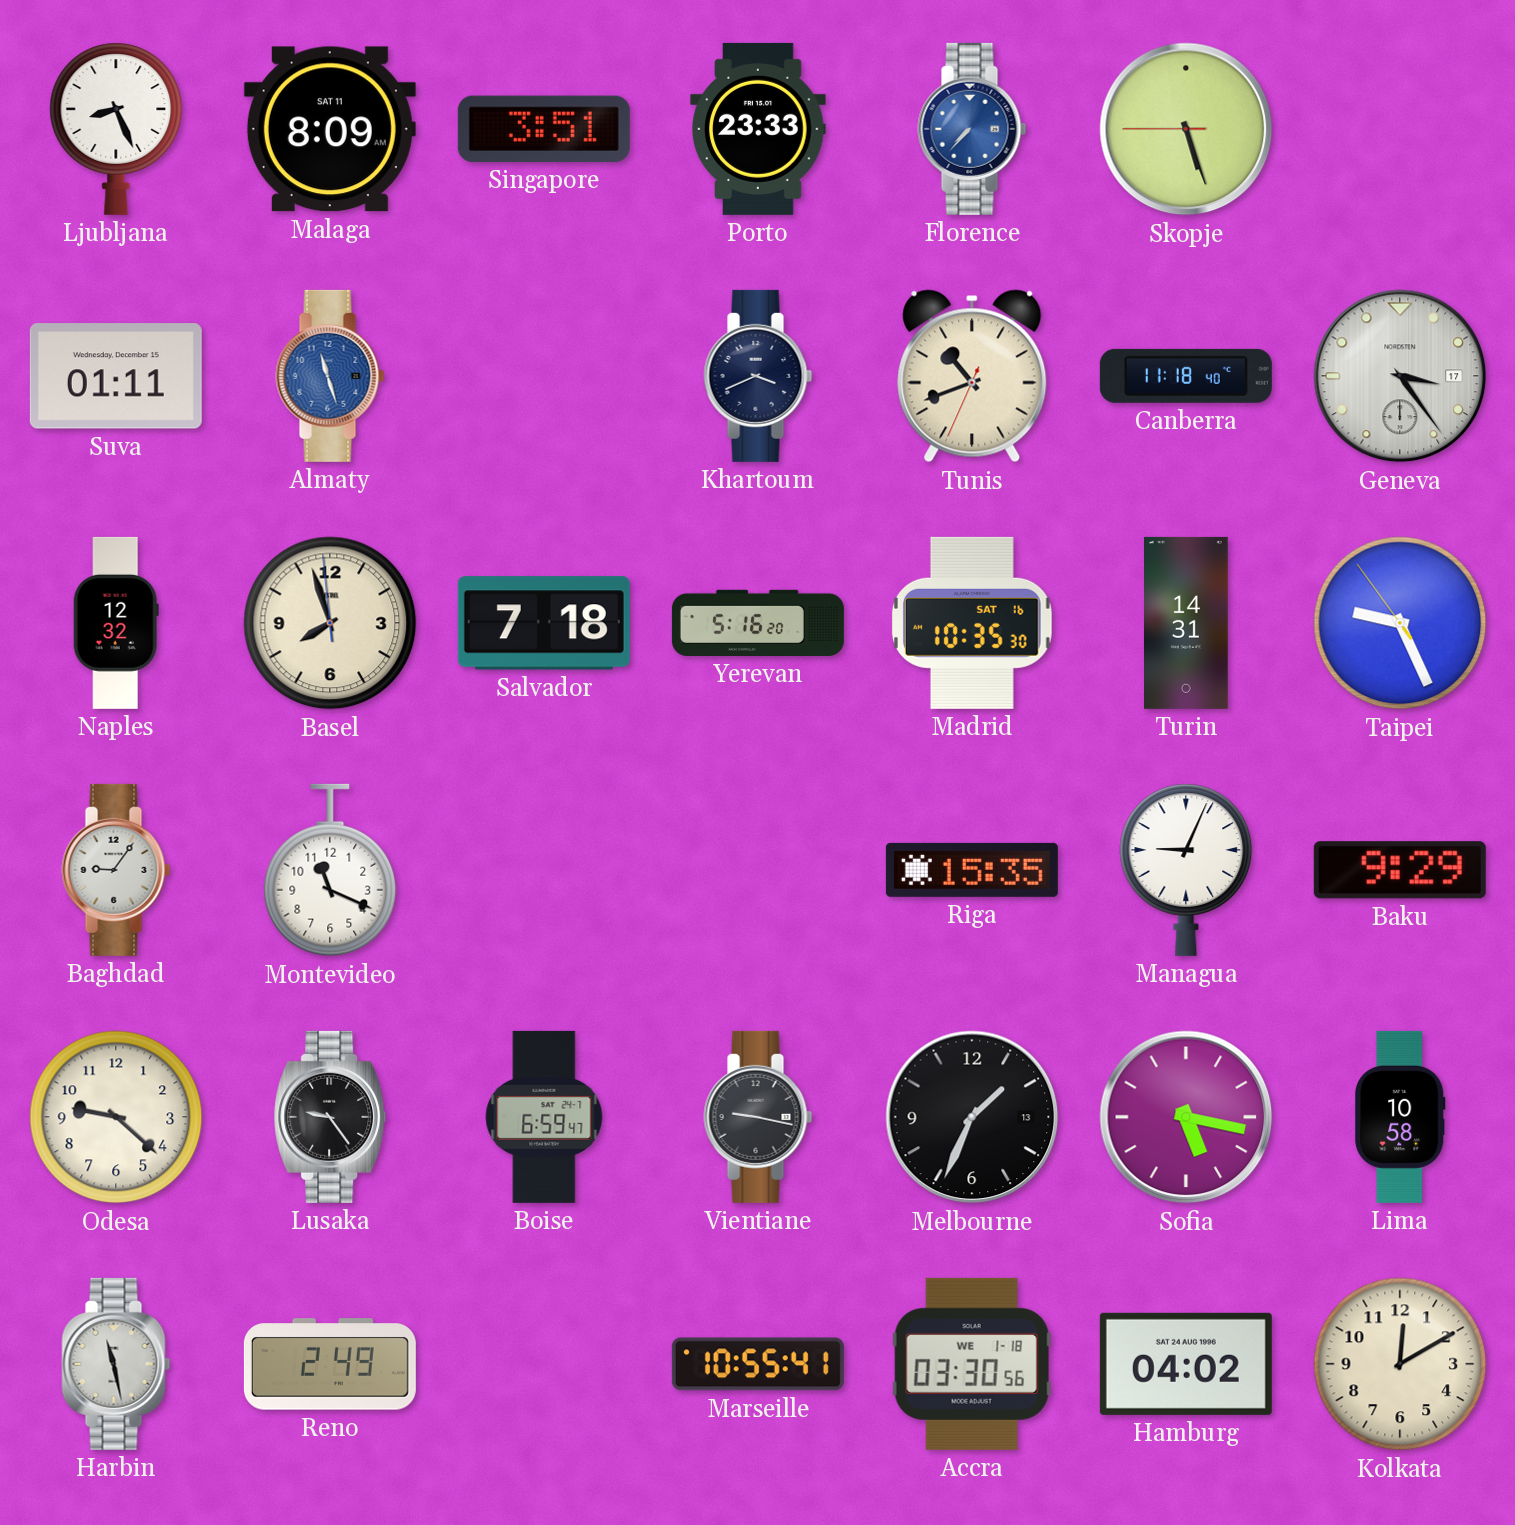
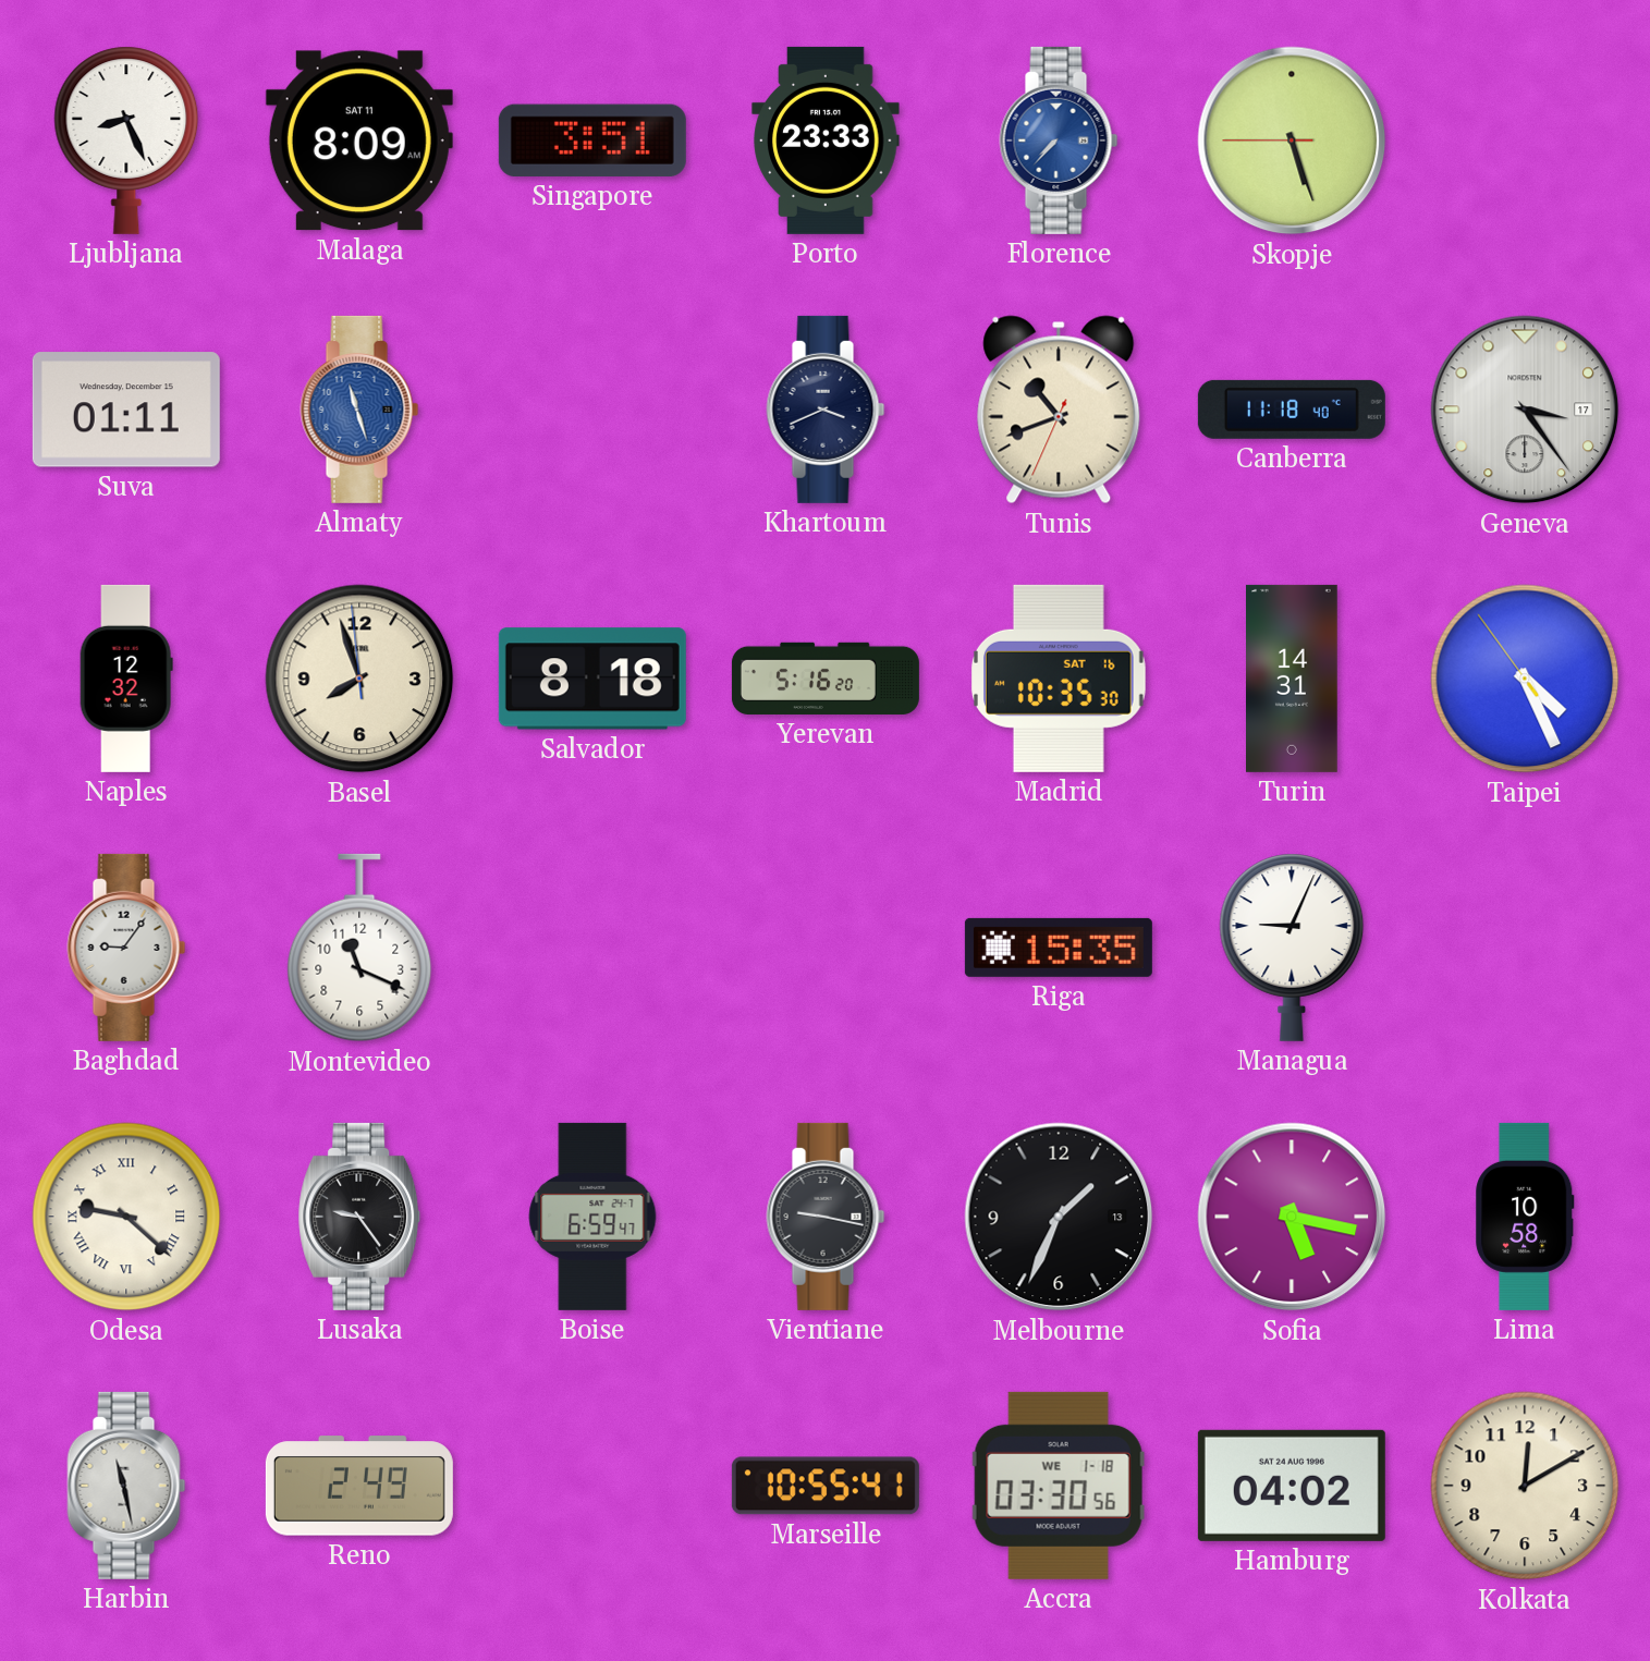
Salvador: 7:18 -> 8:18
Taipei: 9:25 -> 4:25
Baku: 9:29 -> none
Odesa numerals: Arabic -> Roman
